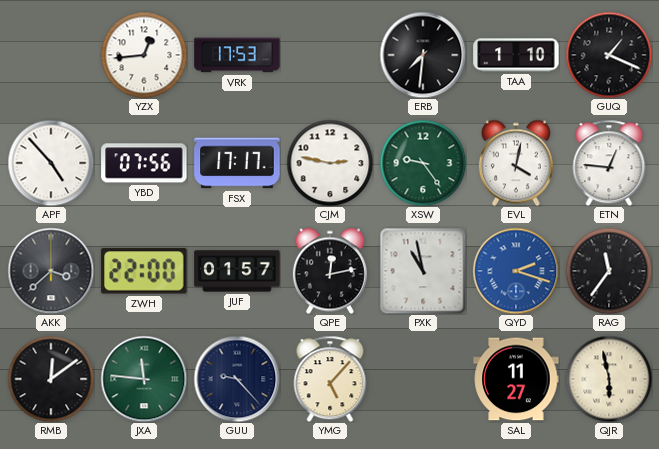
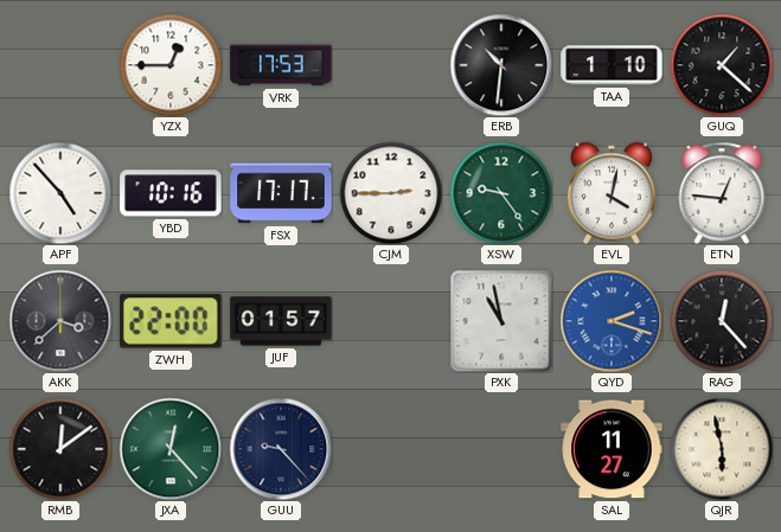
YZX: 12:44 -> 12:45
ERB: 7:31 -> 10:31
GUQ: 1:19 -> 1:22
YBD: 07:56 -> 10:16
CJM: 2:47 -> 2:45
QPE: 12:13 -> none
RAG: 11:36 -> 12:23
JXA: 11:46 -> 12:23
YMG: 5:07 -> none
